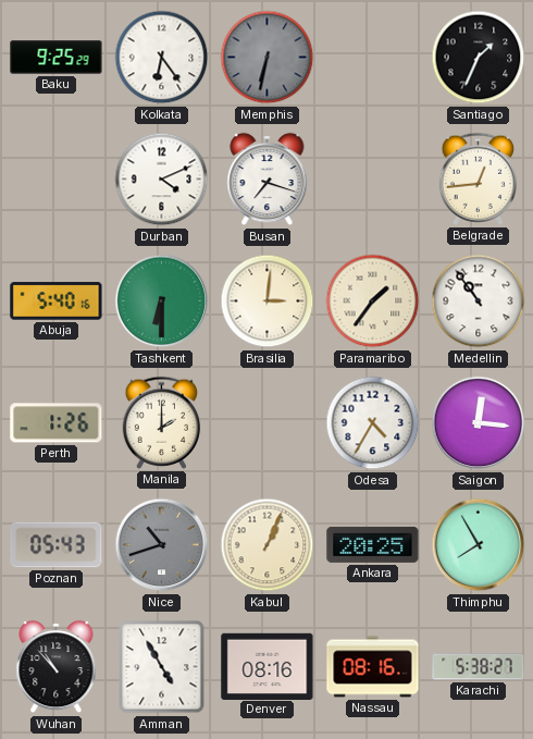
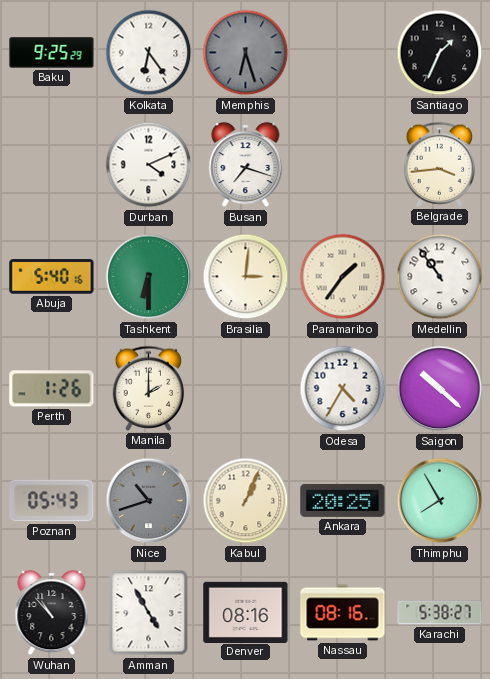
Memphis: 6:32 -> 6:27
Belgrade: 12:44 -> 3:44
Saigon: 12:16 -> 10:22
